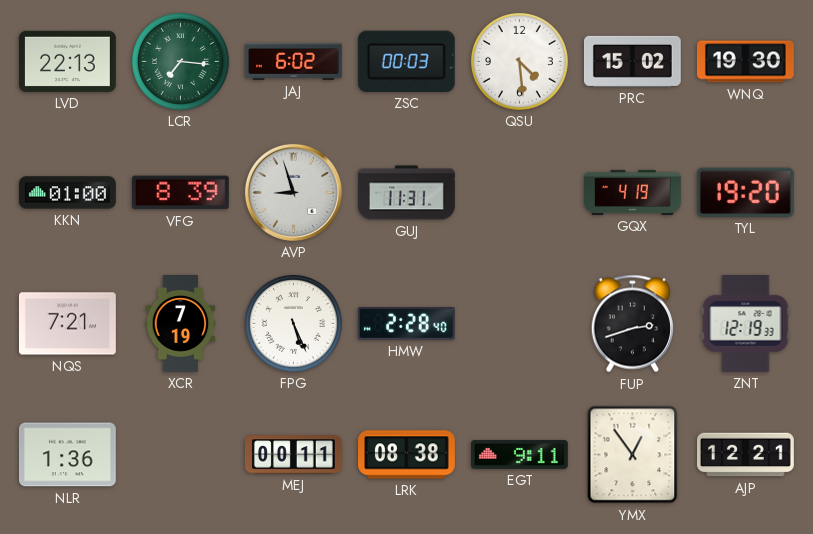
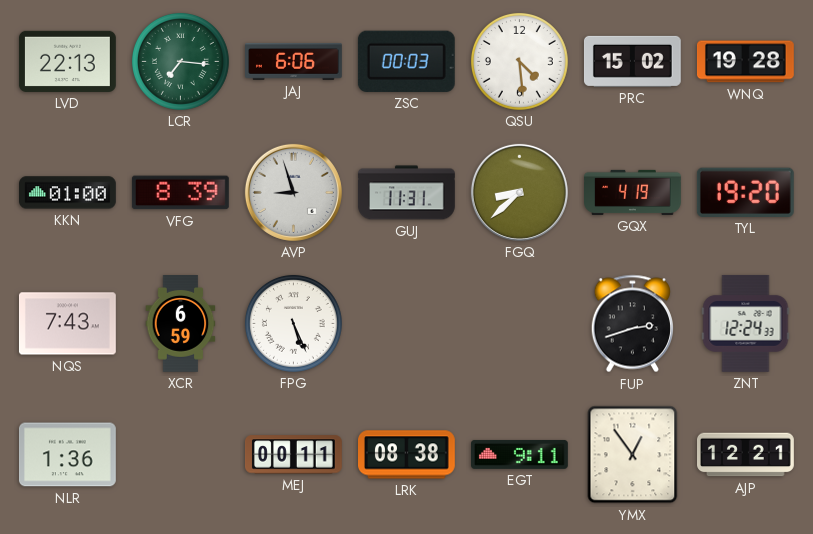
JAJ: 6:02 -> 6:06
WNQ: 19:30 -> 19:28
FGQ: none -> 8:38
NQS: 7:21 -> 7:43
XCR: 7:19 -> 6:59
HMW: 2:28 -> none
ZNT: 12:19 -> 12:24
